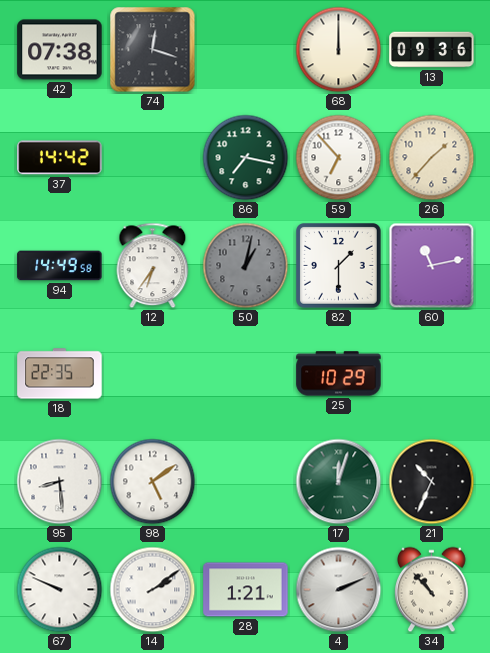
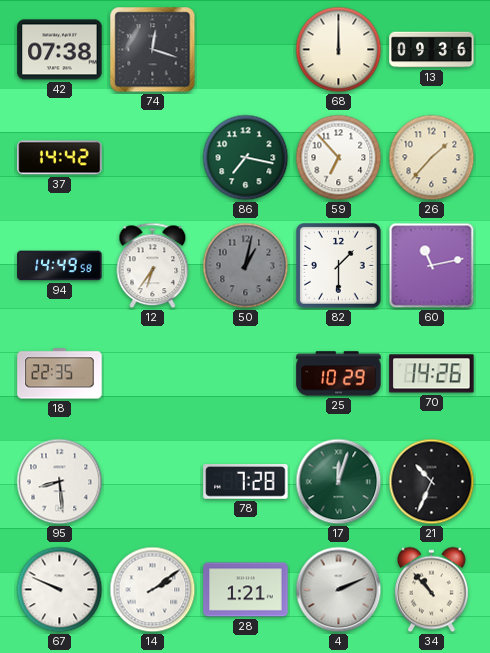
70: none -> 14:26
98: 5:09 -> none
78: none -> 7:28
